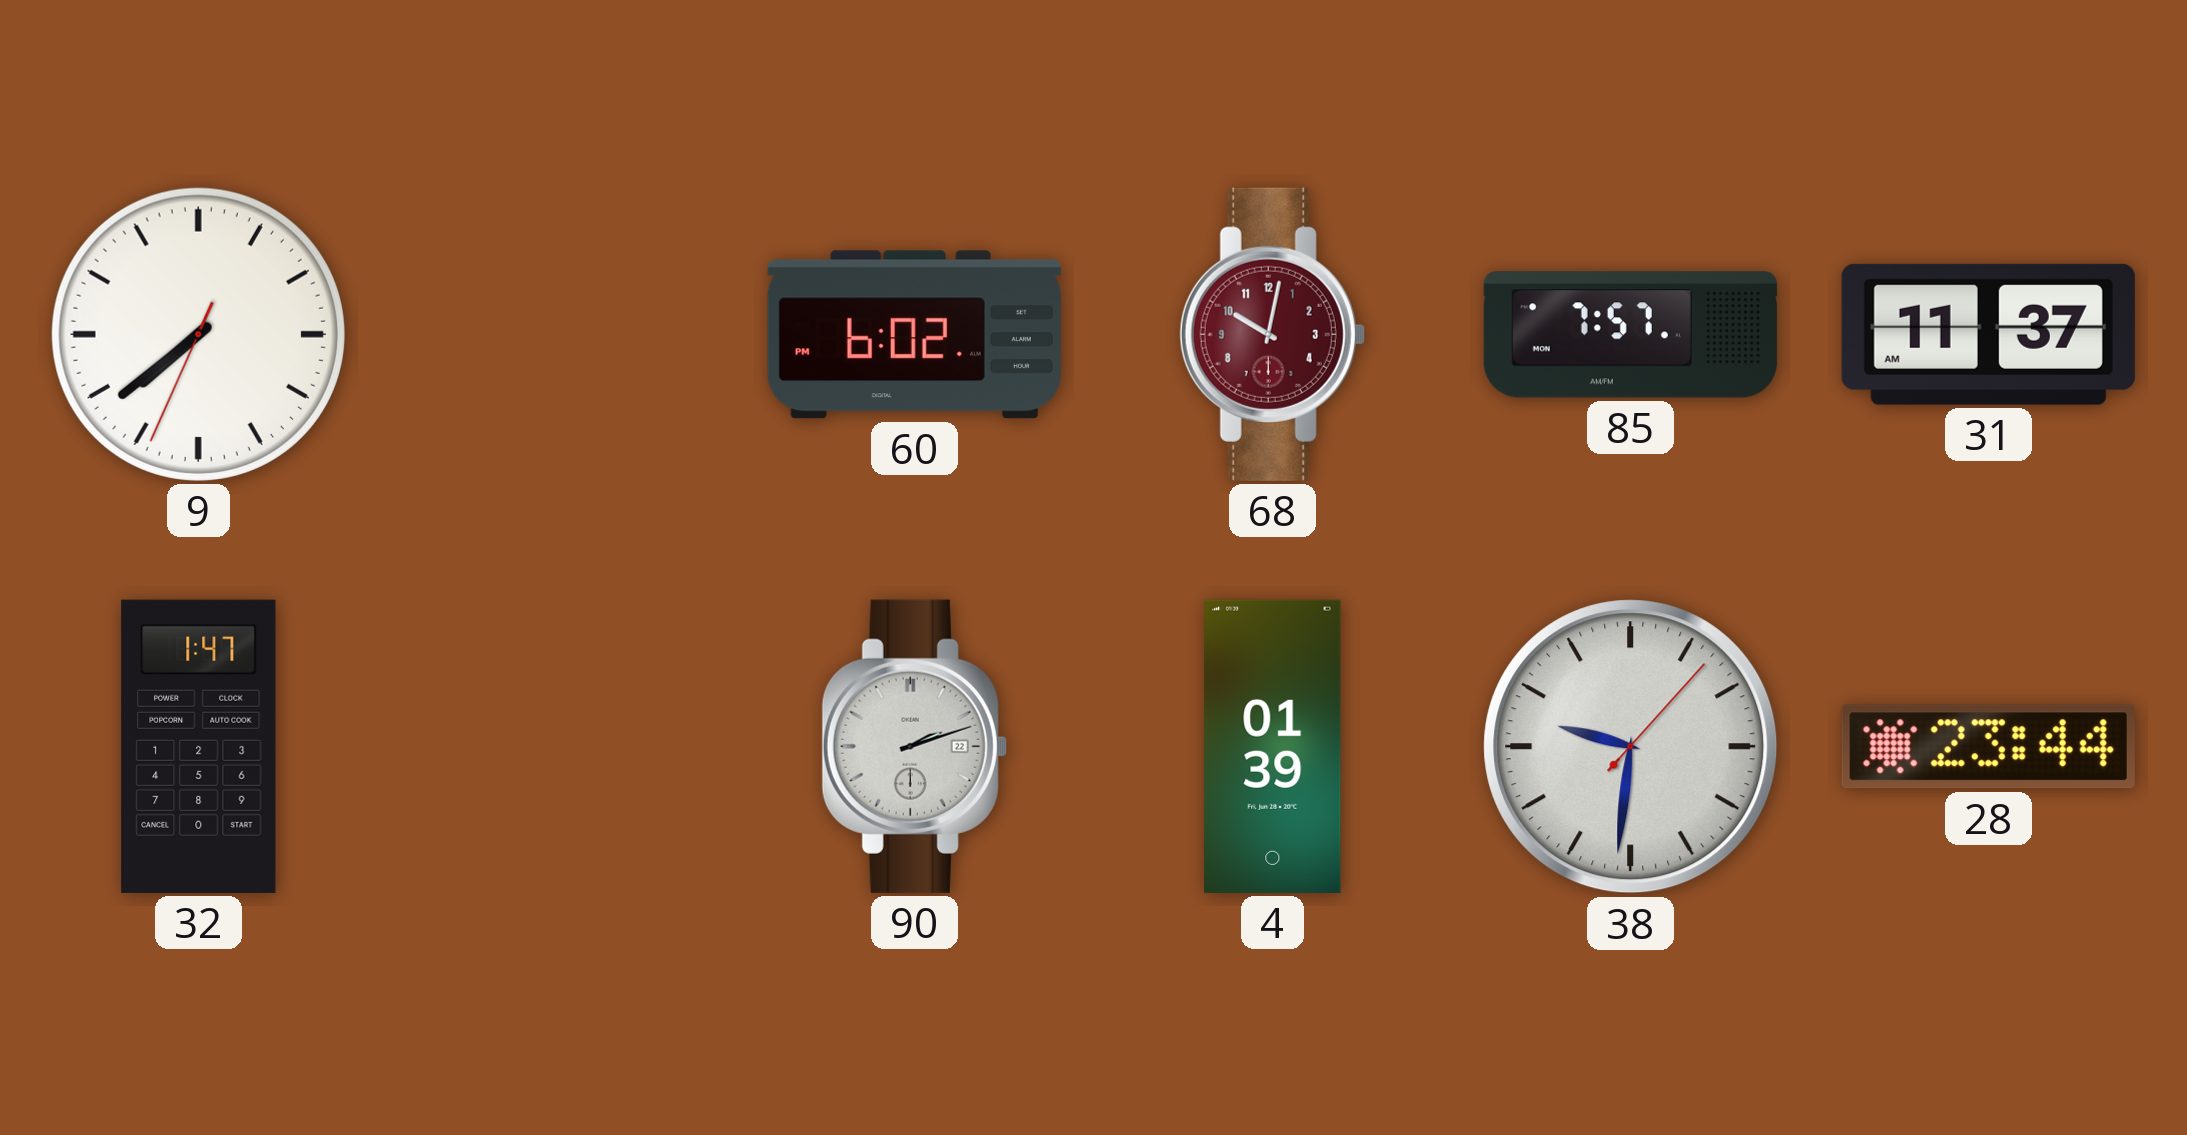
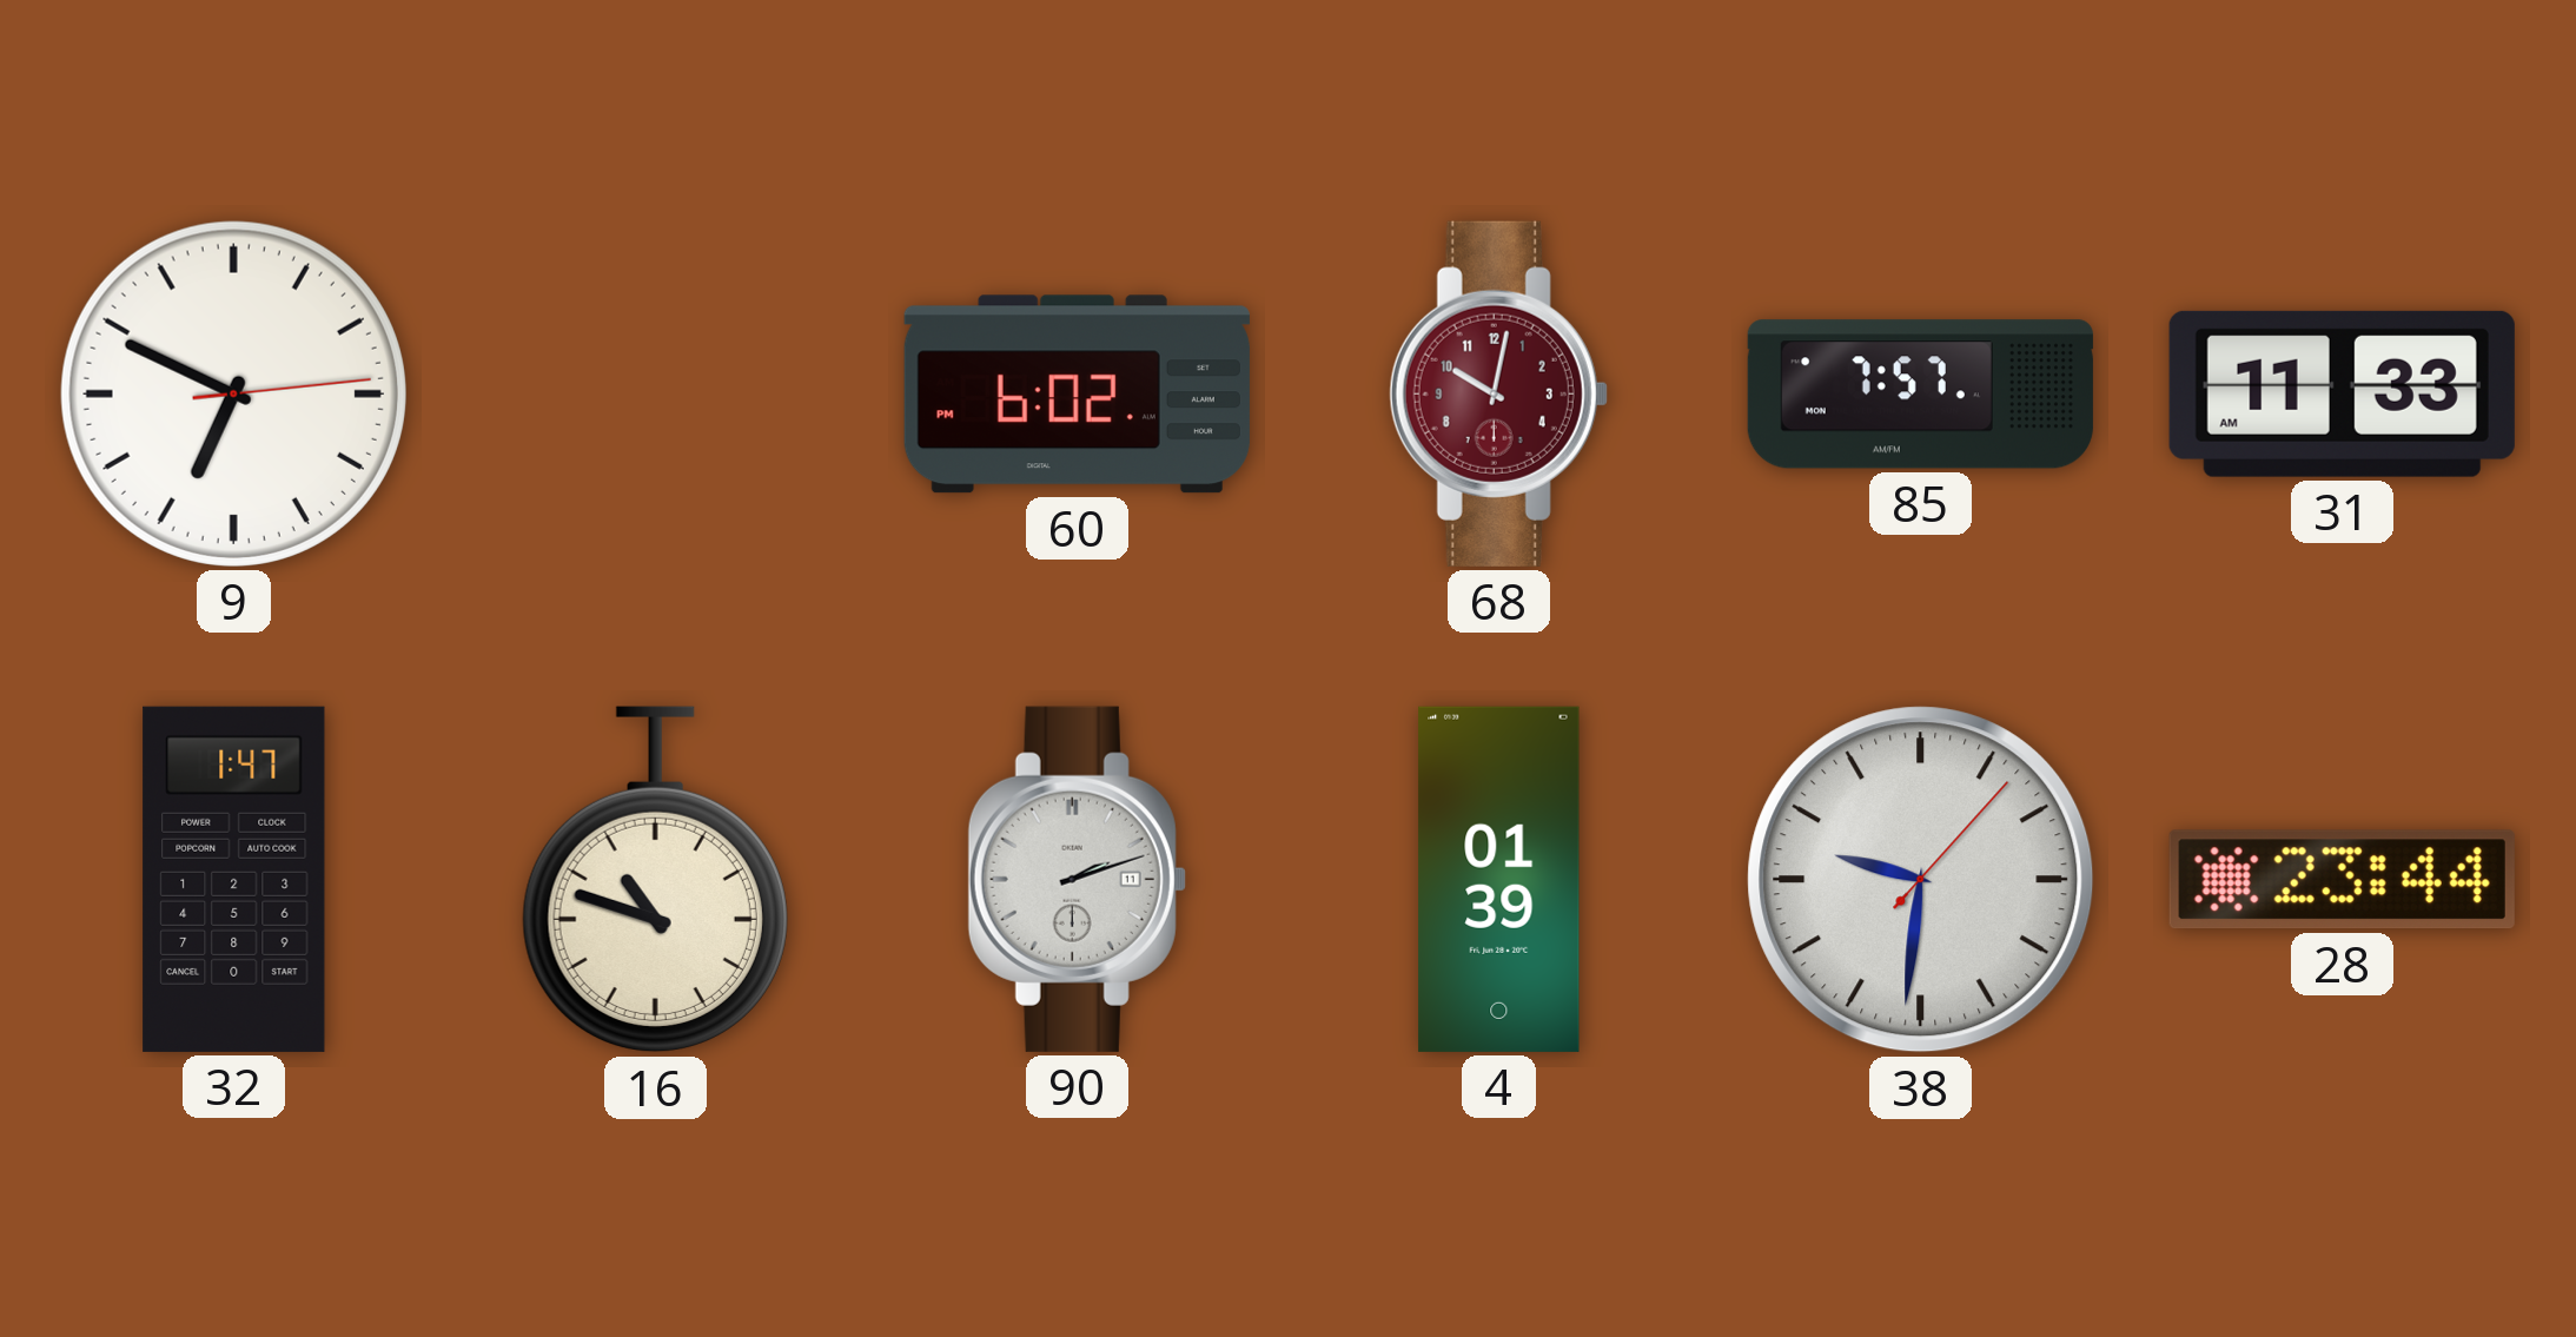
9: 7:38 -> 6:49
31: 11:37 -> 11:33
16: none -> 10:48
90 date: 22 -> 11
